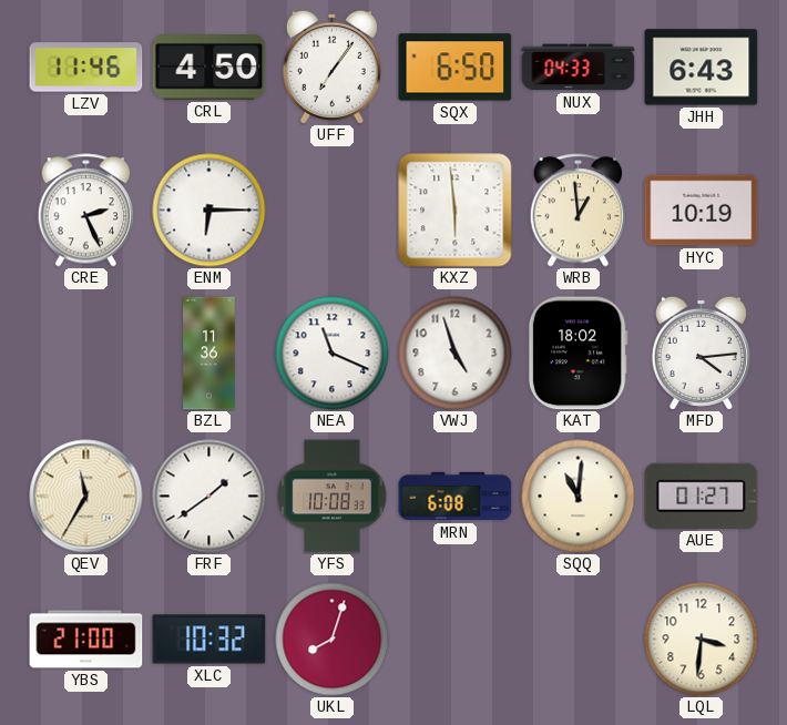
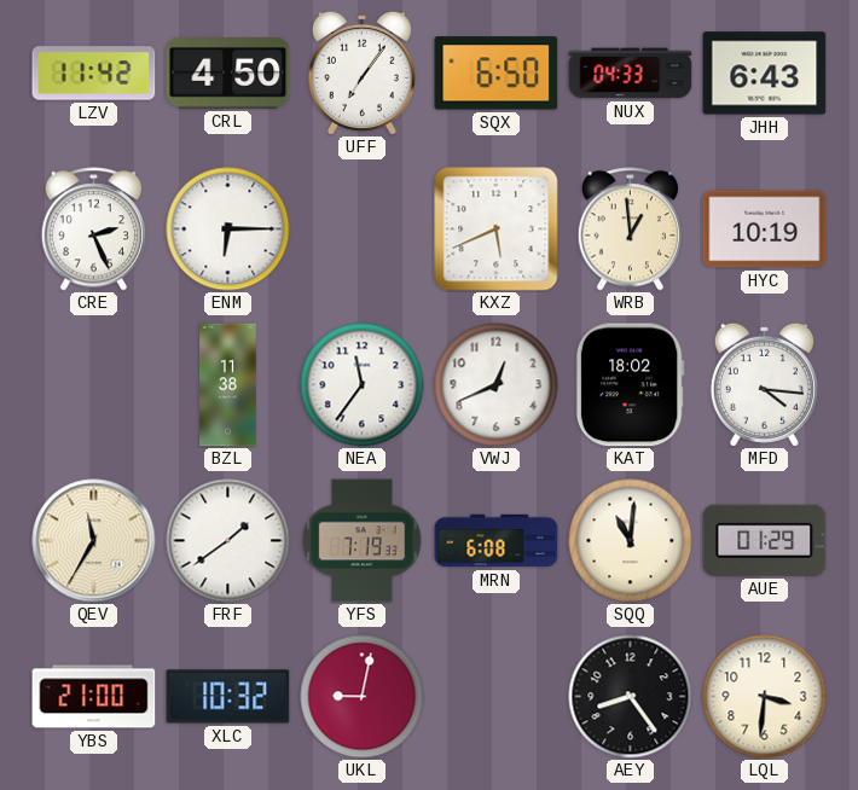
LZV: 11:46 -> 11:42
KXZ: 5:59 -> 5:41
BZL: 11:36 -> 11:38
NEA: 11:19 -> 11:36
VWJ: 4:57 -> 12:41
MFD: 4:14 -> 4:16
YFS: 10:08 -> 7:19
AUE: 01:27 -> 01:29
UKL: 8:03 -> 9:02
AEY: none -> 8:24
